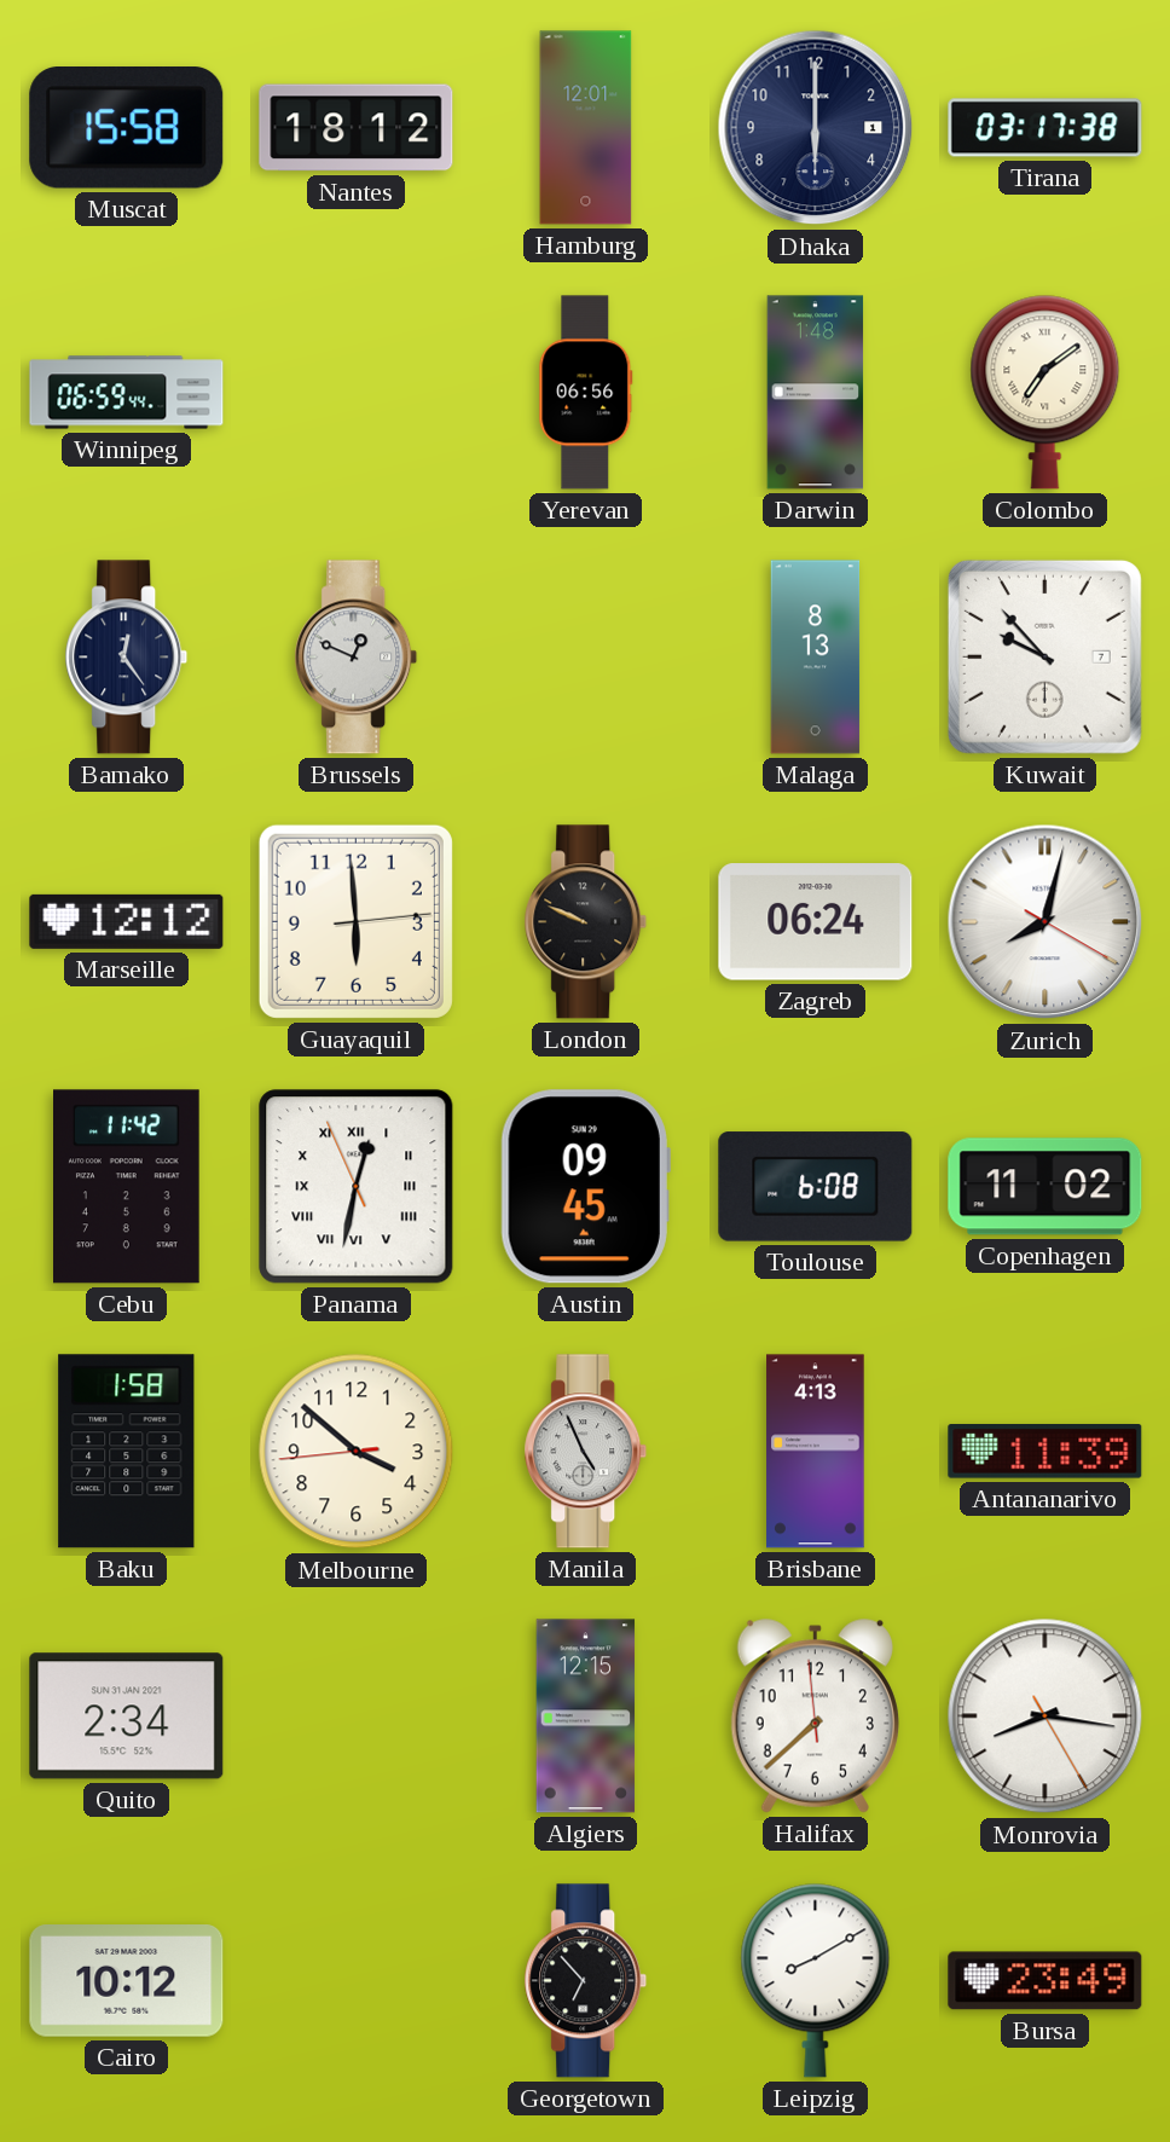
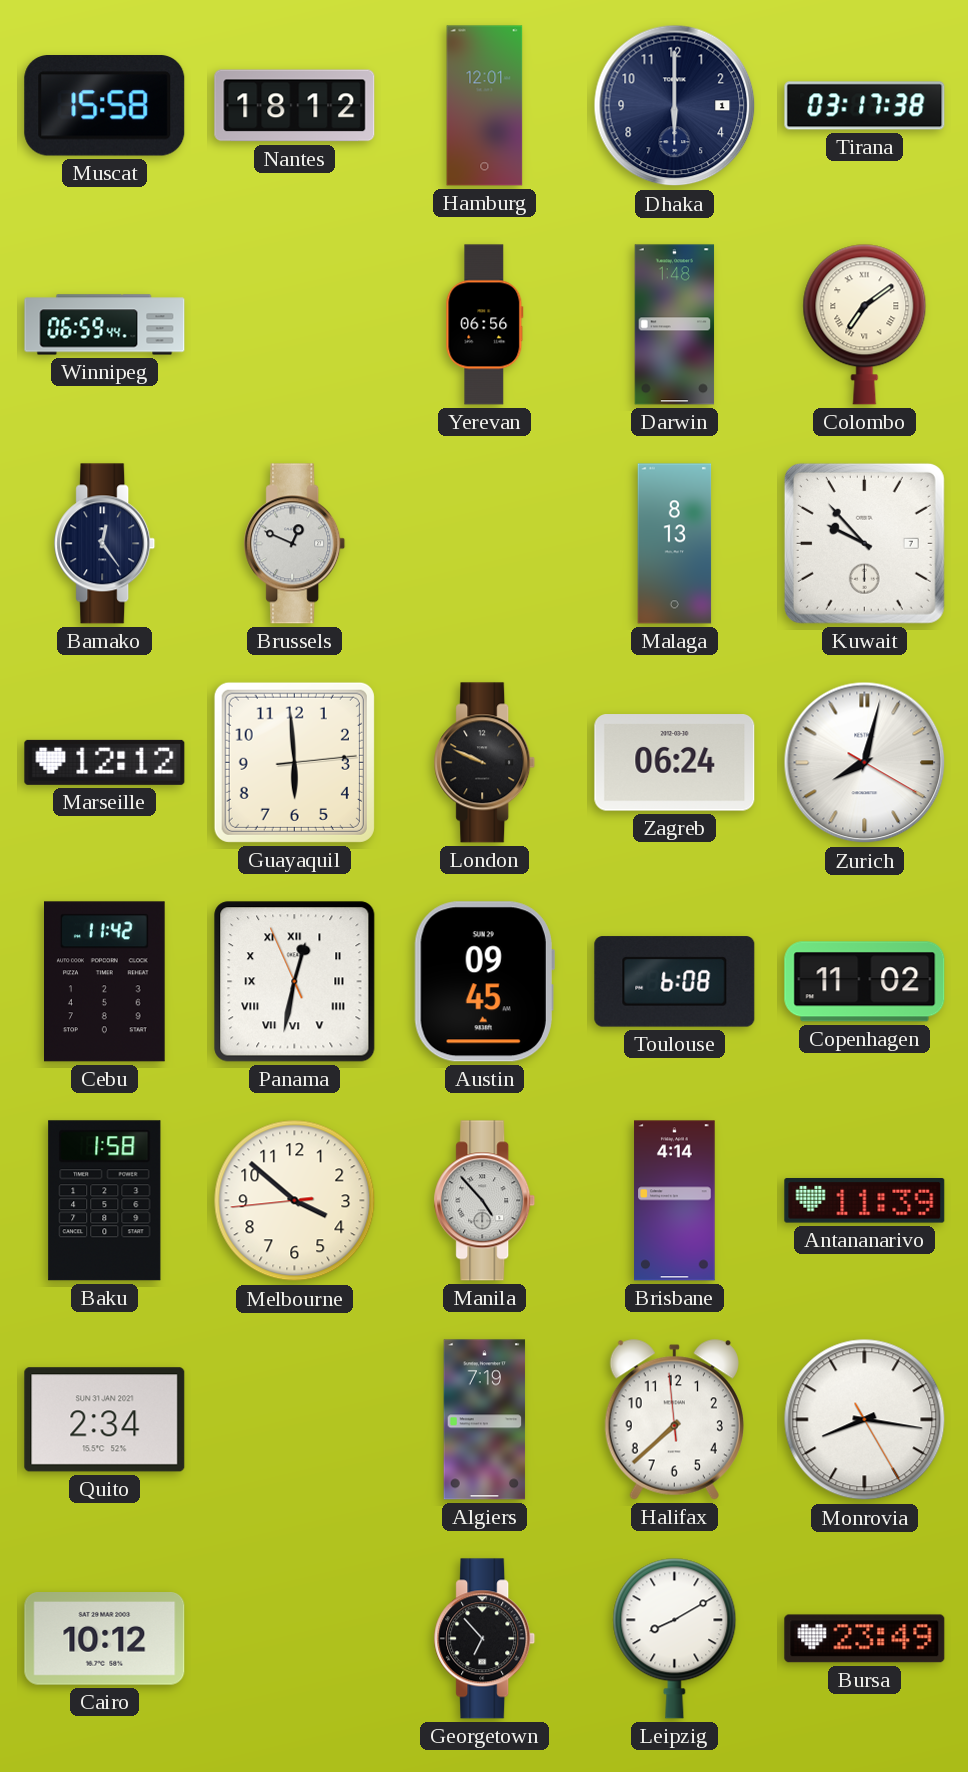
Manila: 4:56 -> 4:53
Brisbane: 4:13 -> 4:14
Algiers: 12:15 -> 7:19
